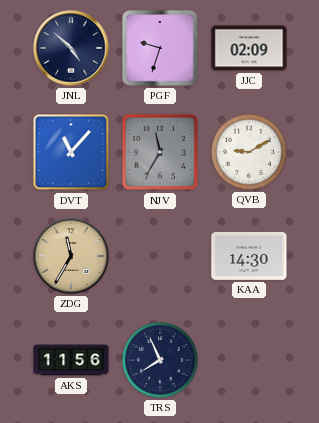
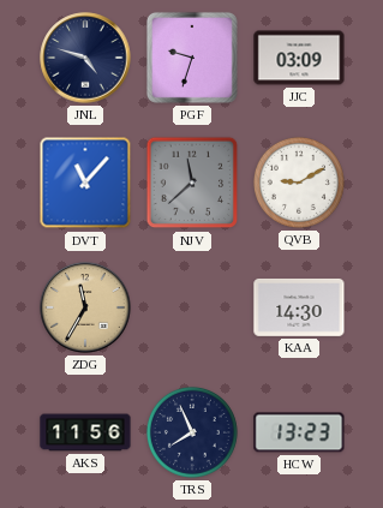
JNL: 4:52 -> 4:48
JJC: 02:09 -> 03:09
NJV: 11:35 -> 11:38
HCW: none -> 13:23
